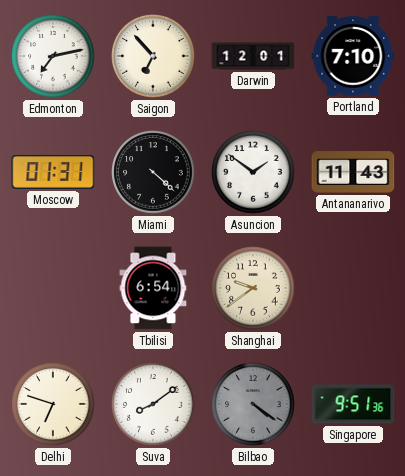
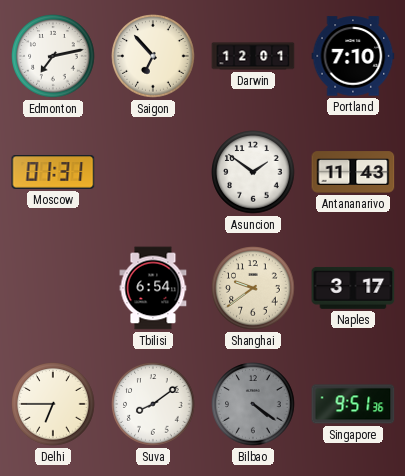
Miami: 4:22 -> none
Naples: none -> 3:17
Delhi: 6:48 -> 6:45
